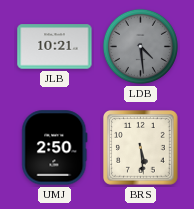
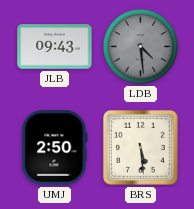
JLB: 10:21 -> 09:43
